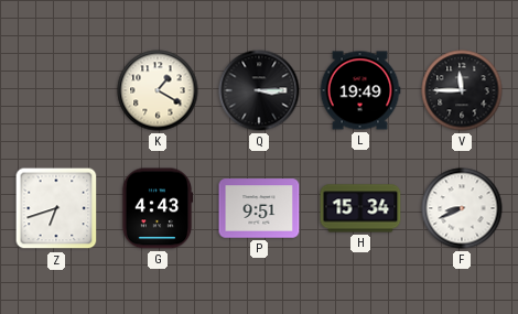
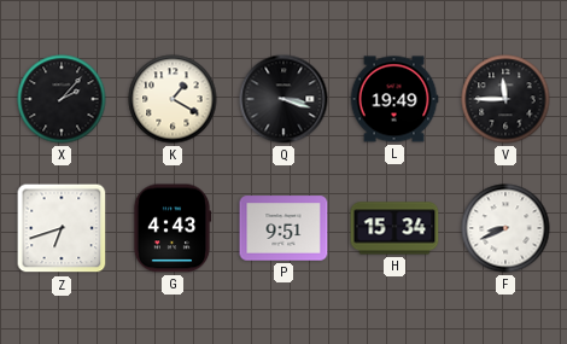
X: none -> 2:07
Q: 3:15 -> 3:18
